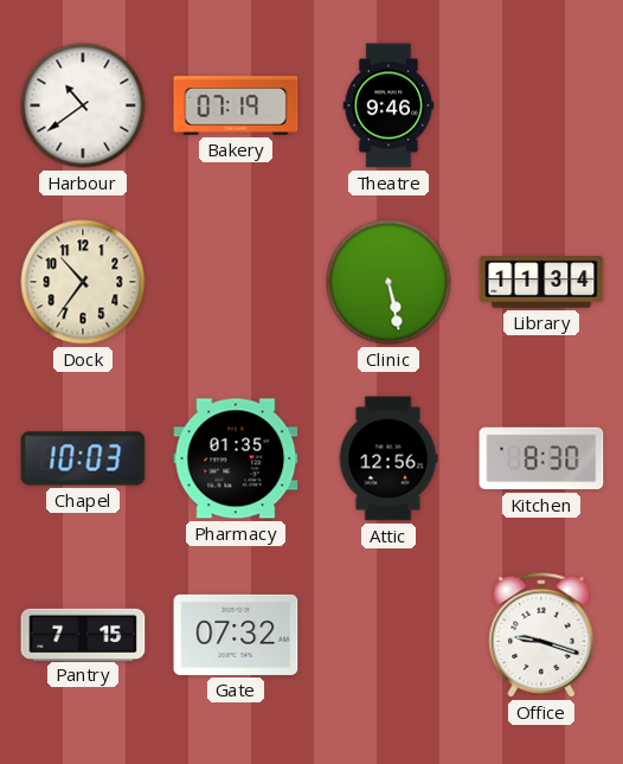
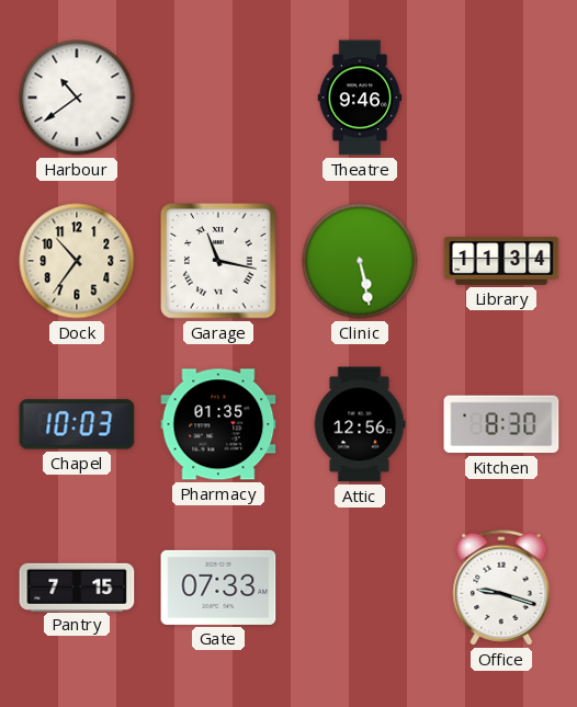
Bakery: 07:19 -> none
Garage: none -> 11:17
Gate: 07:32 -> 07:33
